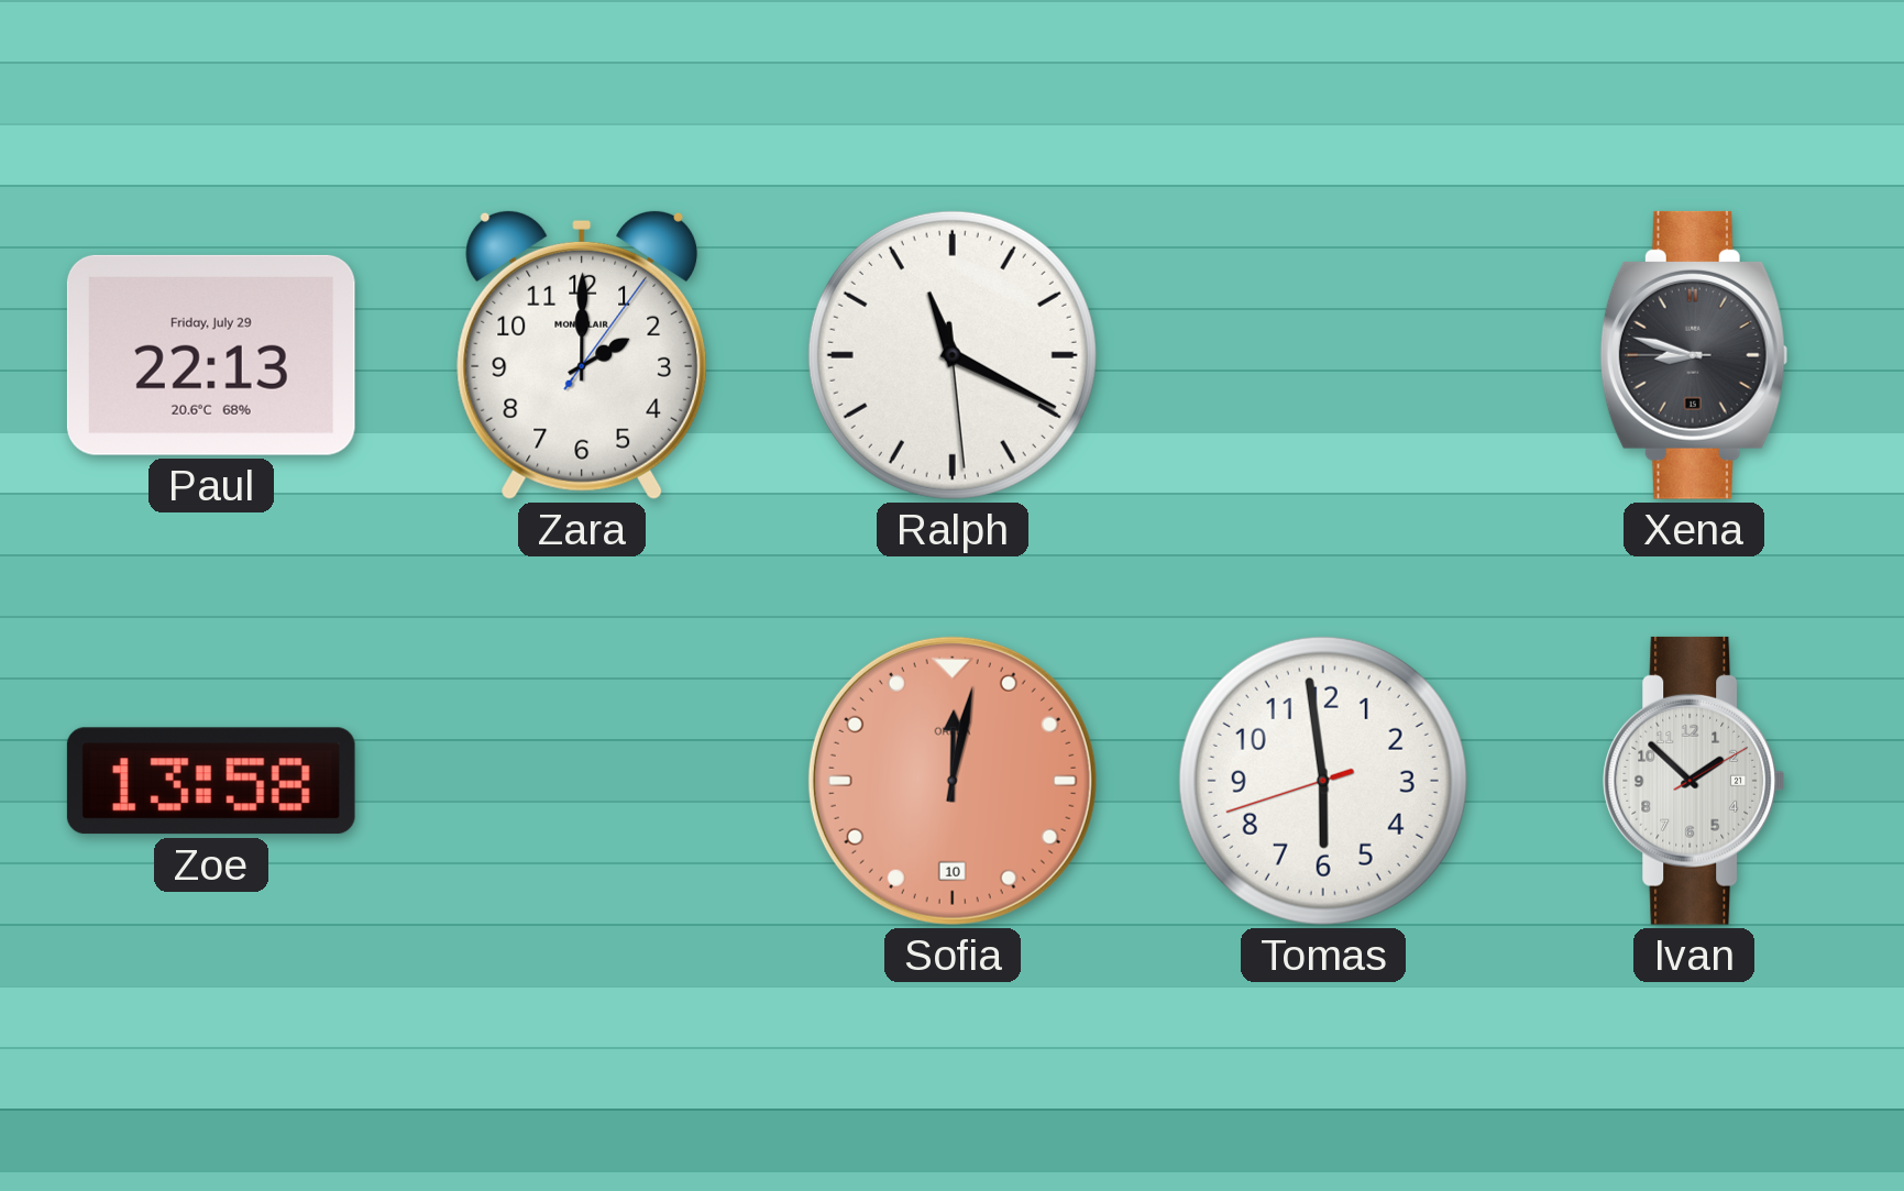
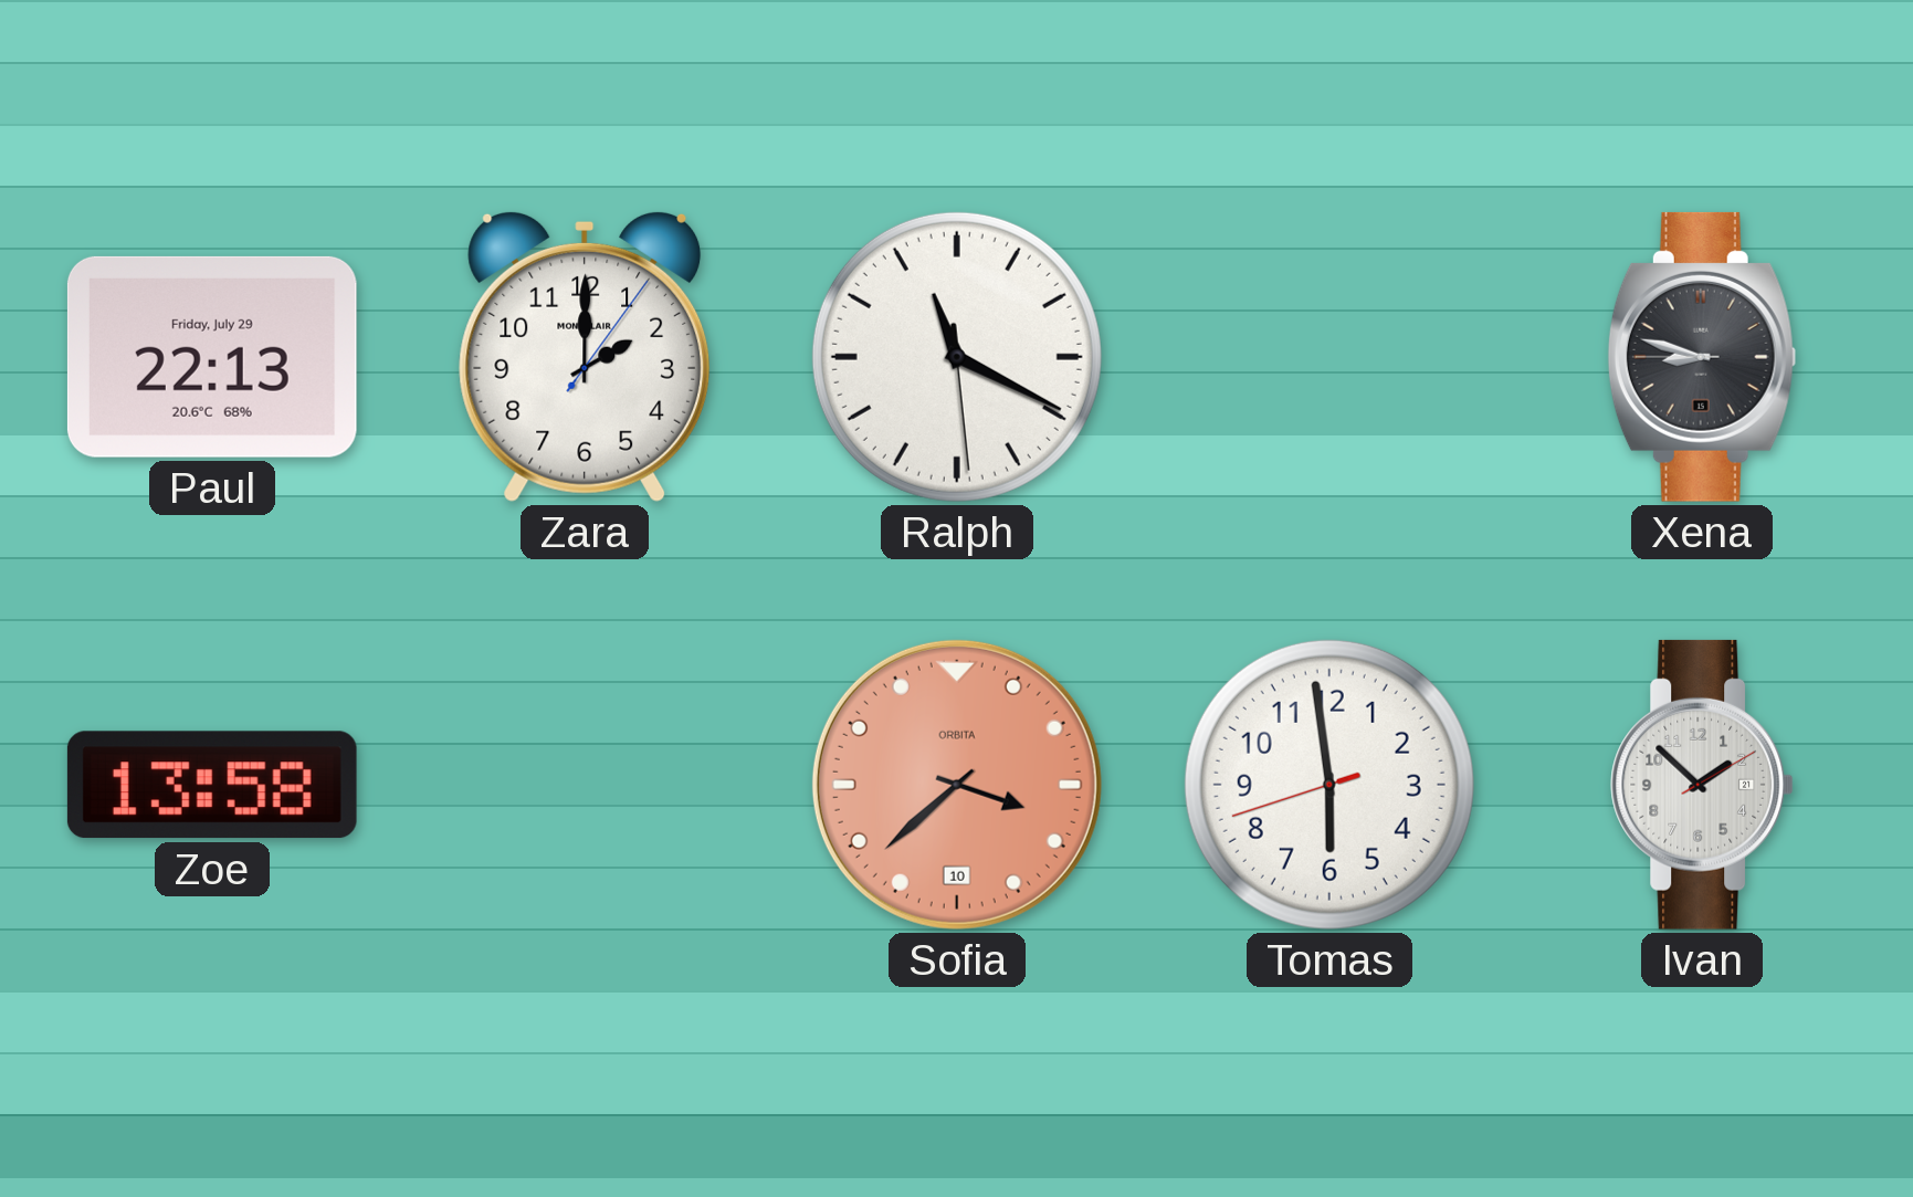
Sofia: 12:02 -> 3:38
